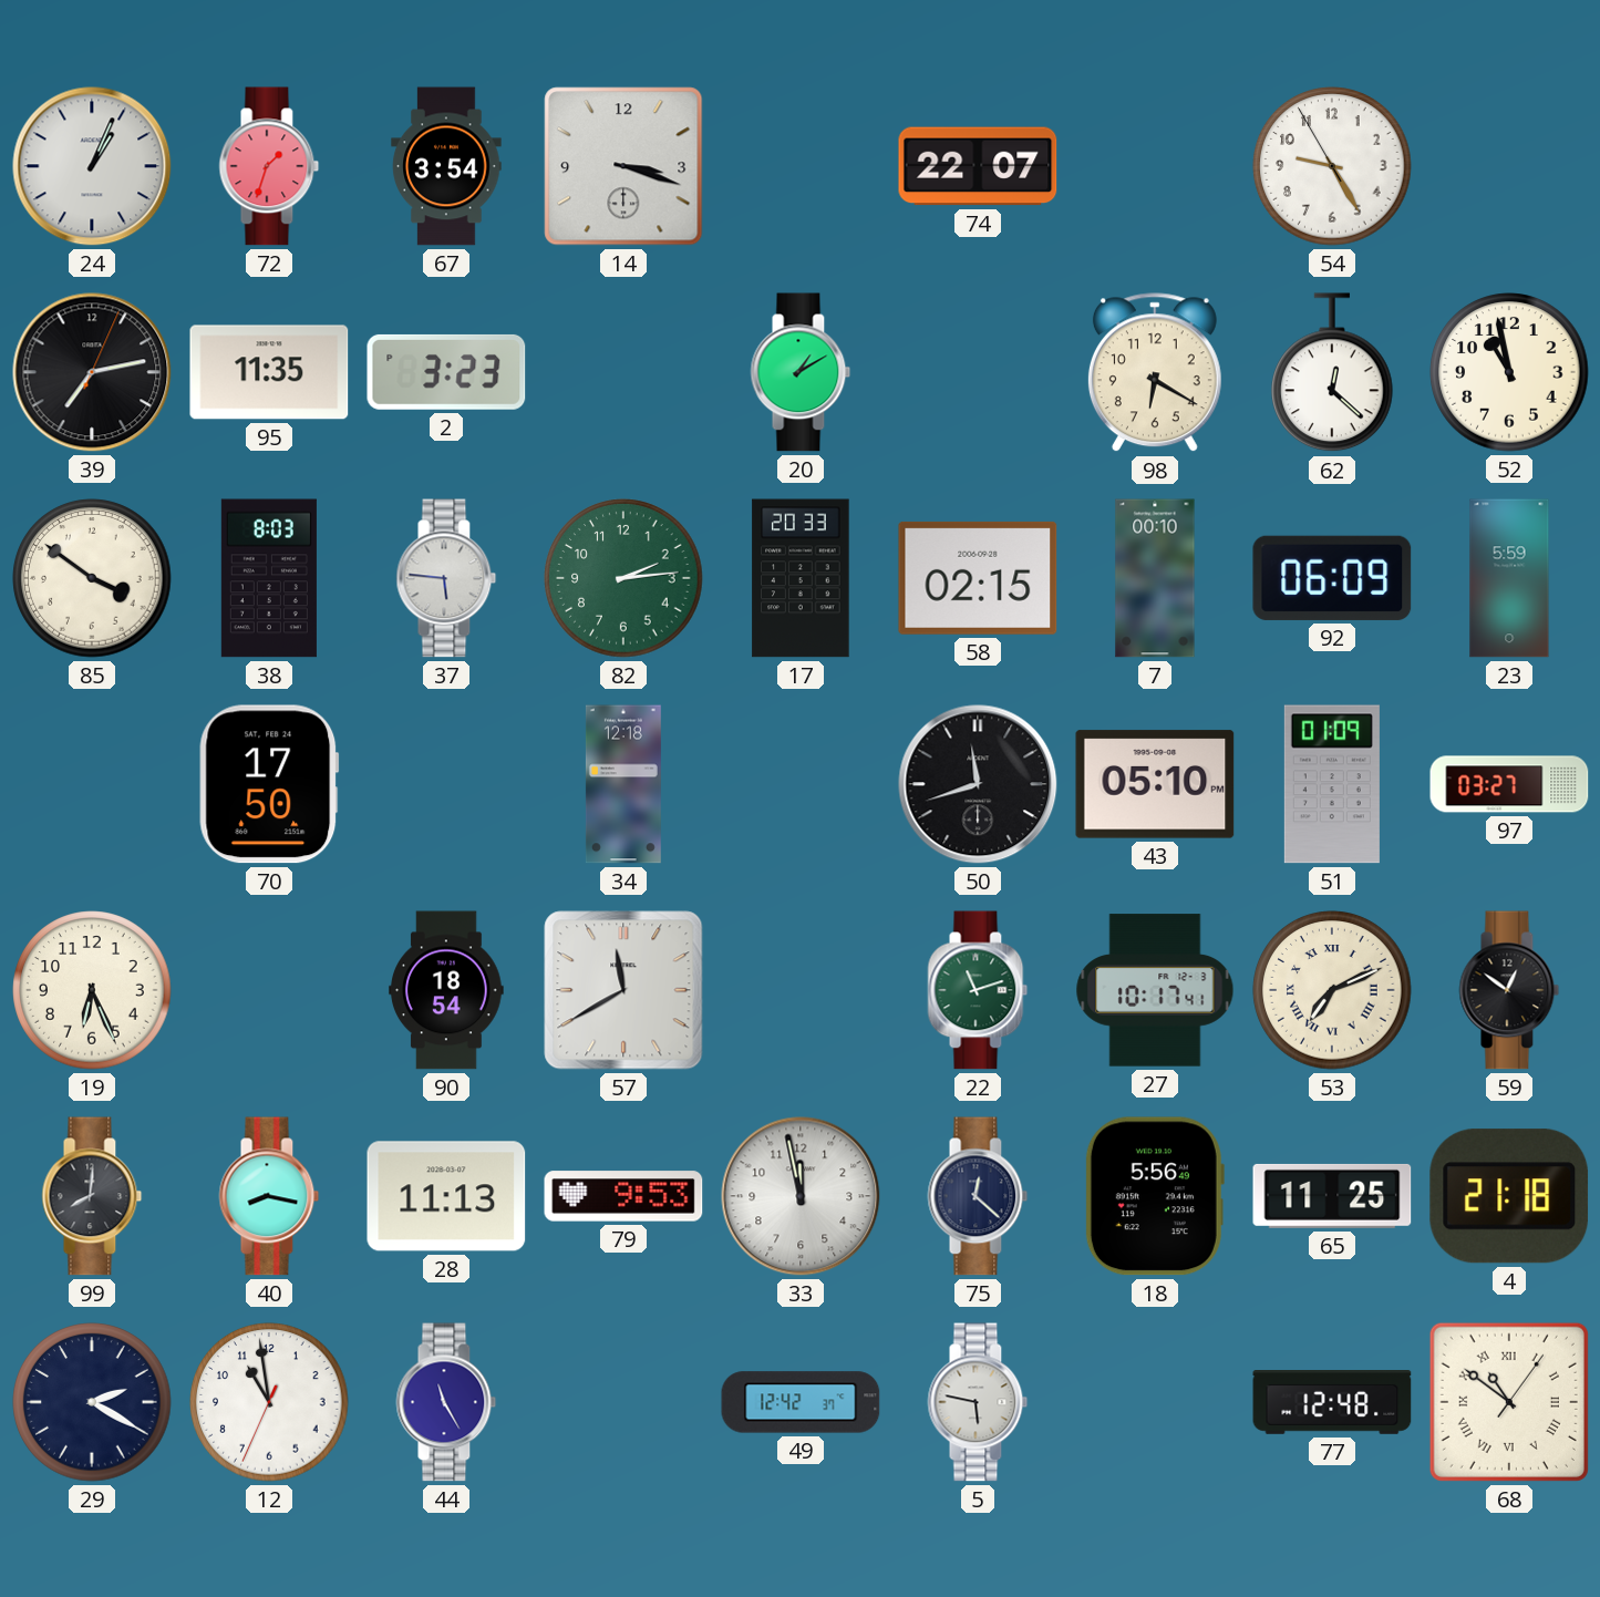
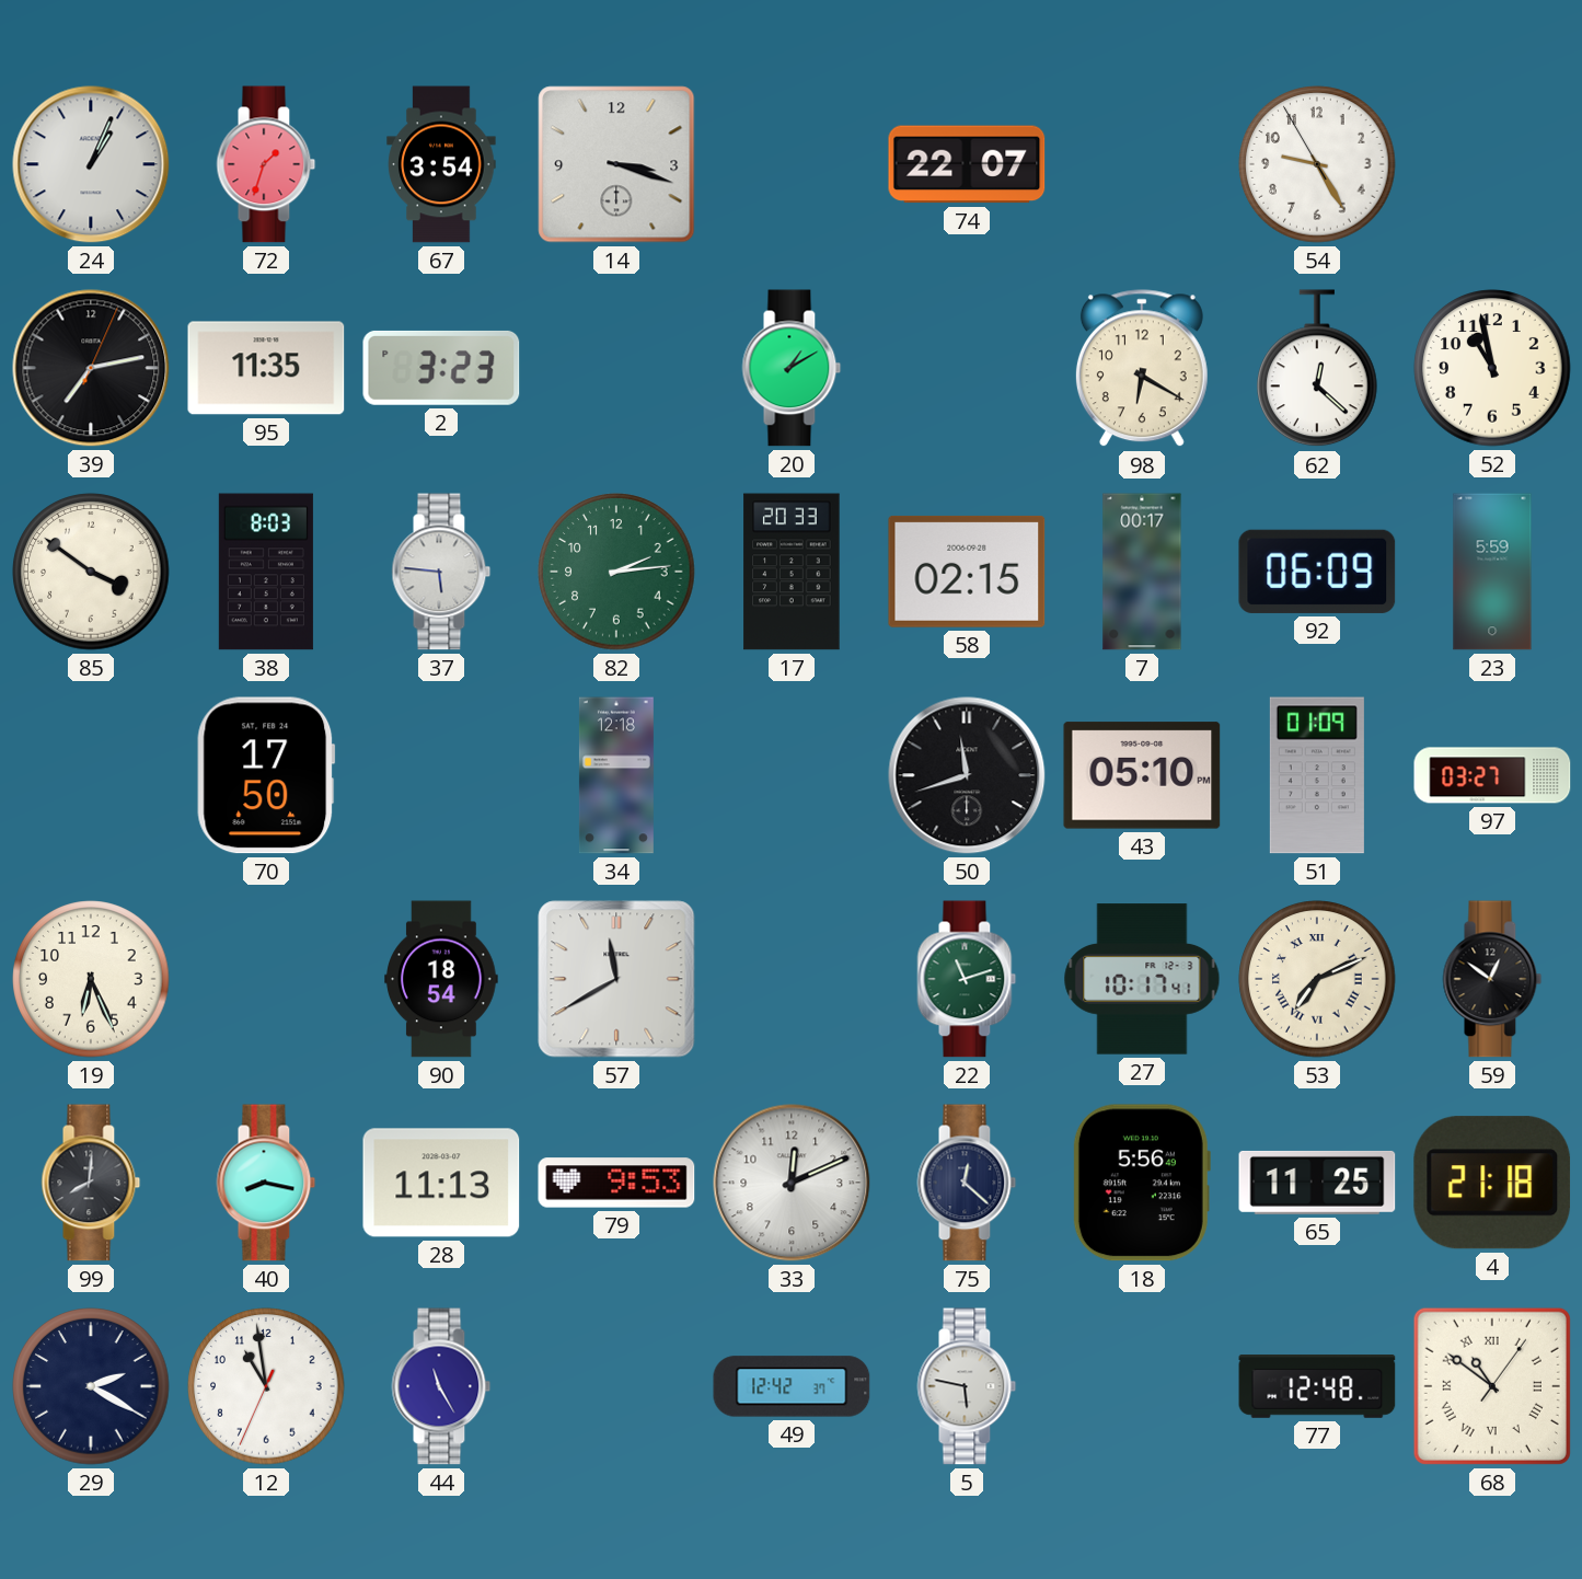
7: 00:10 -> 00:17
33: 11:58 -> 12:11
